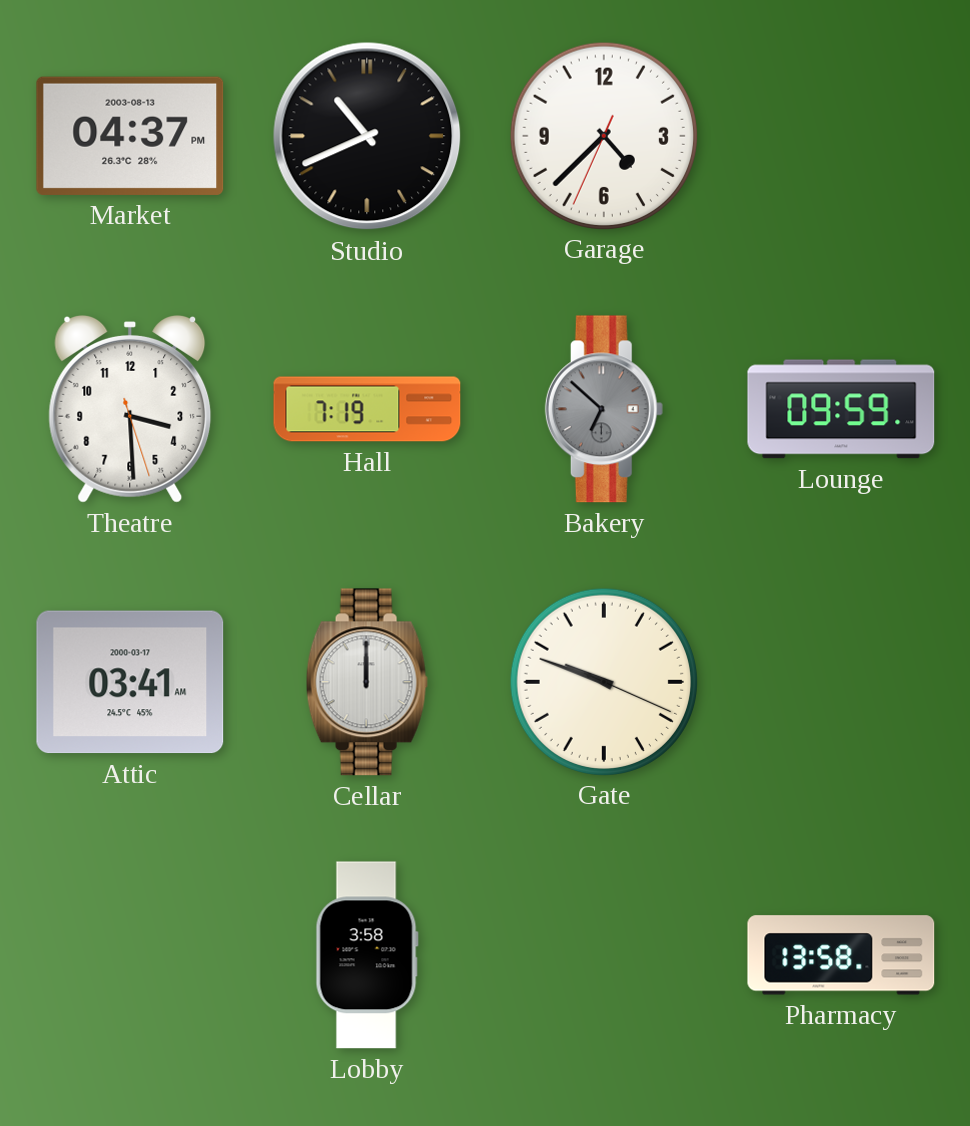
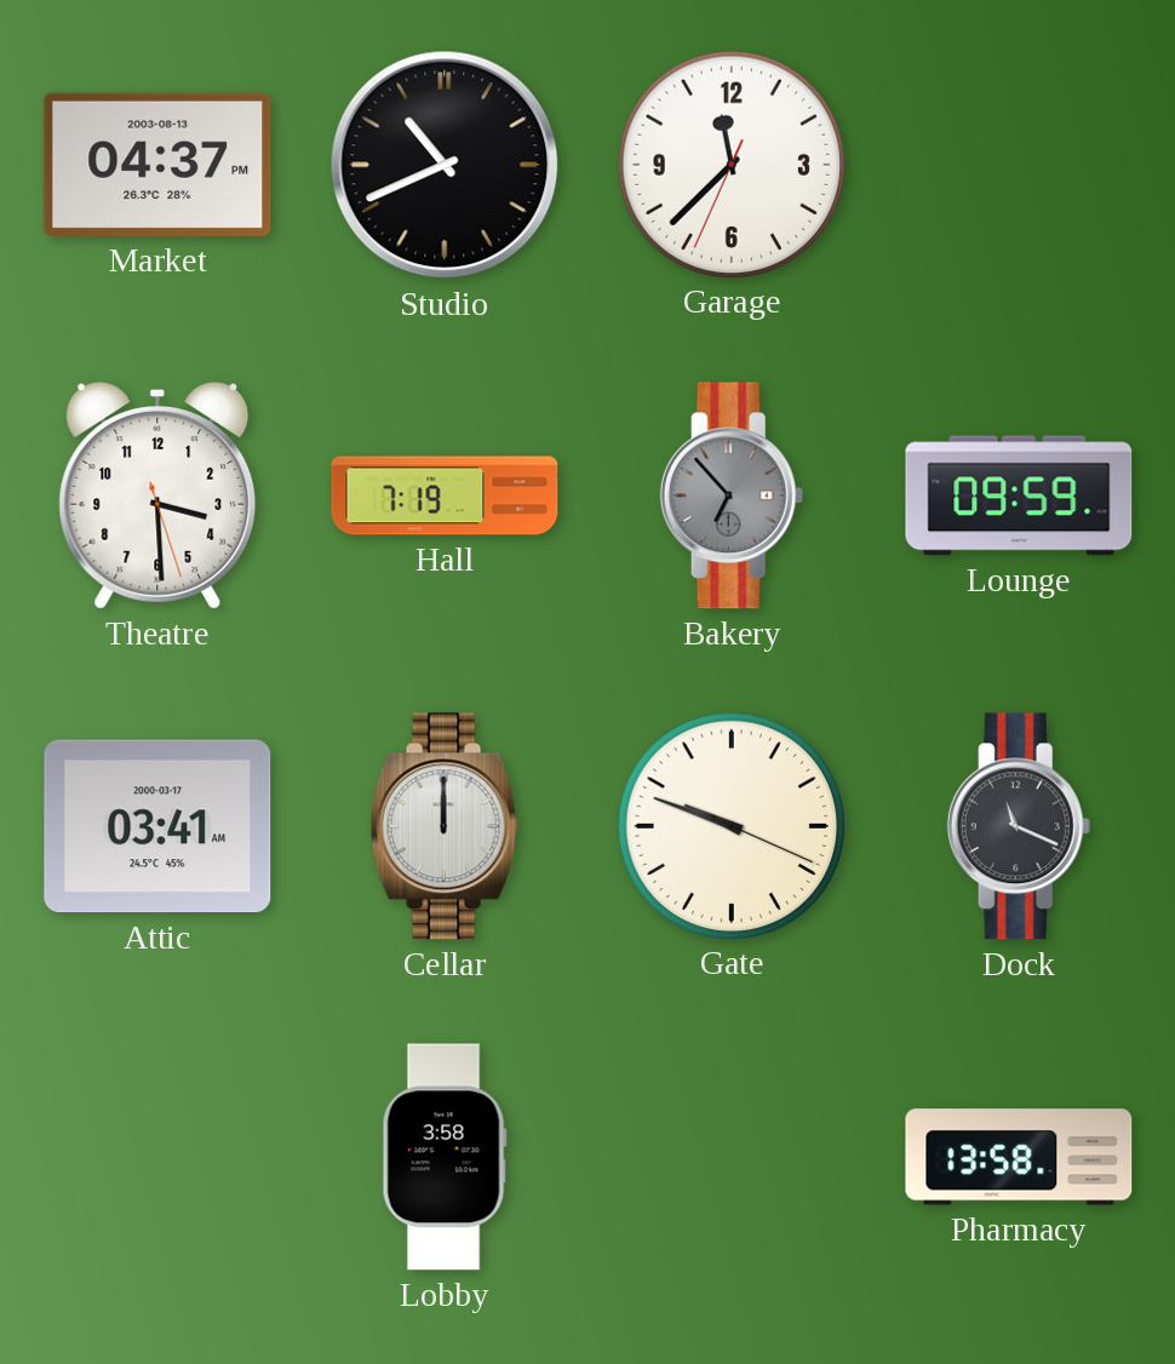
Garage: 4:37 -> 11:37
Bakery: 6:52 -> 6:53
Dock: none -> 11:19
